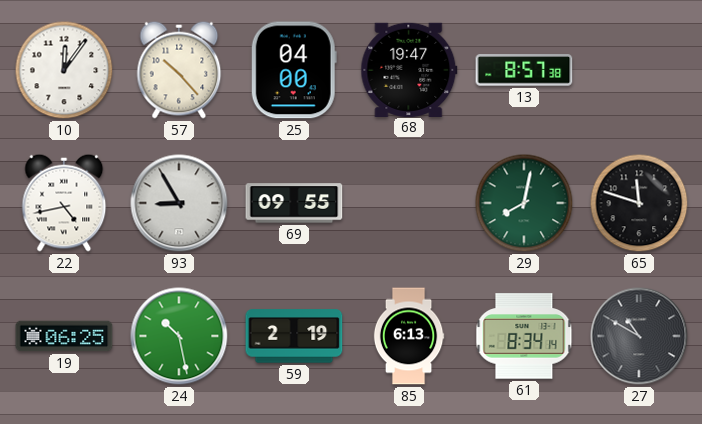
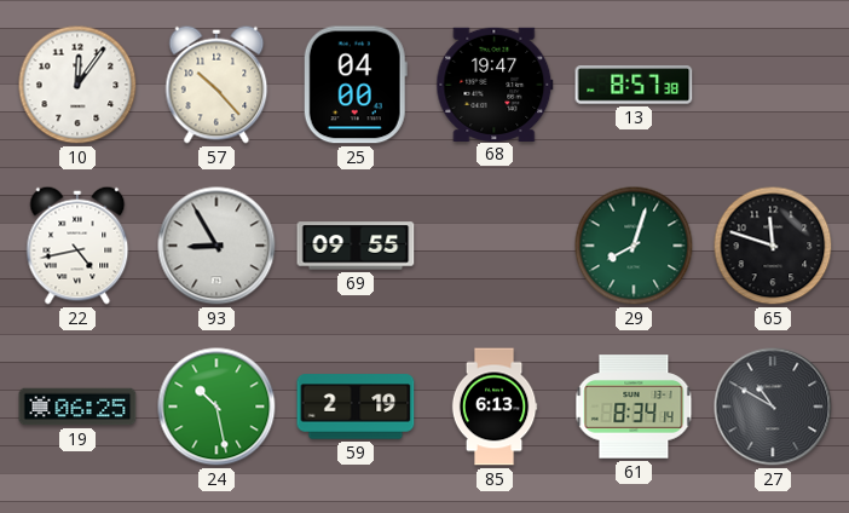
29: 8:02 -> 8:03
